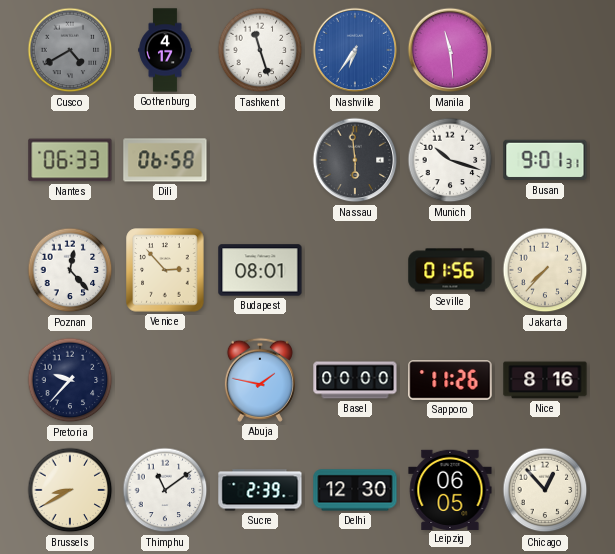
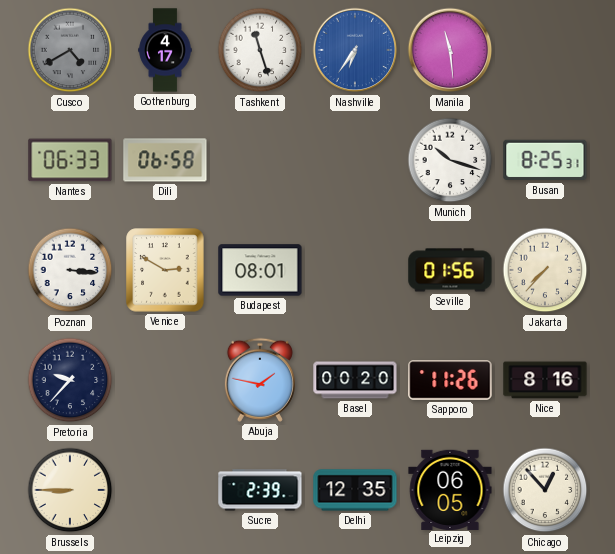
Nassau: 5:59 -> none
Busan: 9:01 -> 8:25
Poznan: 12:23 -> 3:16
Venice: 2:53 -> 2:50
Basel: 00:00 -> 00:20
Brussels: 8:40 -> 8:45
Thimphu: 11:09 -> none
Delhi: 12:30 -> 12:35
